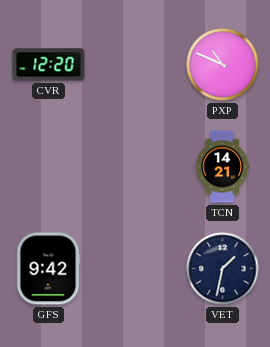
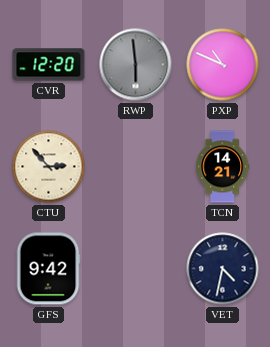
RWP: none -> 5:59
CTU: none -> 2:53
VET: 1:32 -> 4:32
